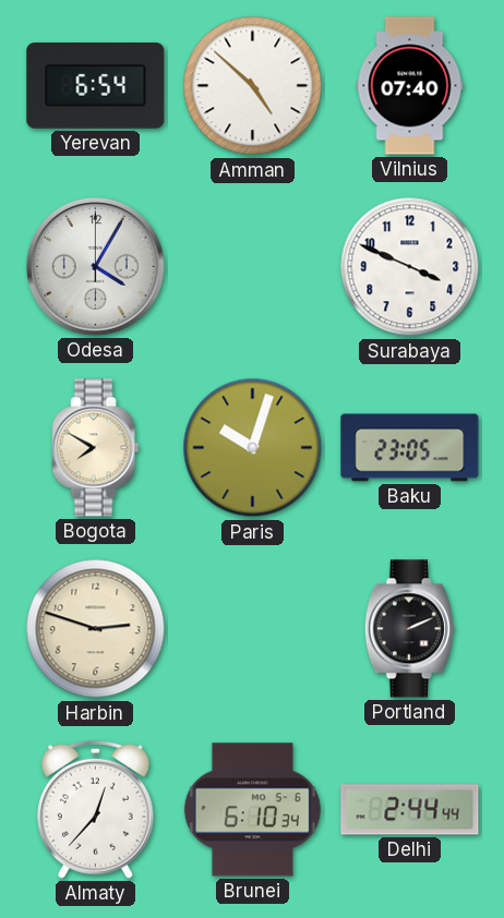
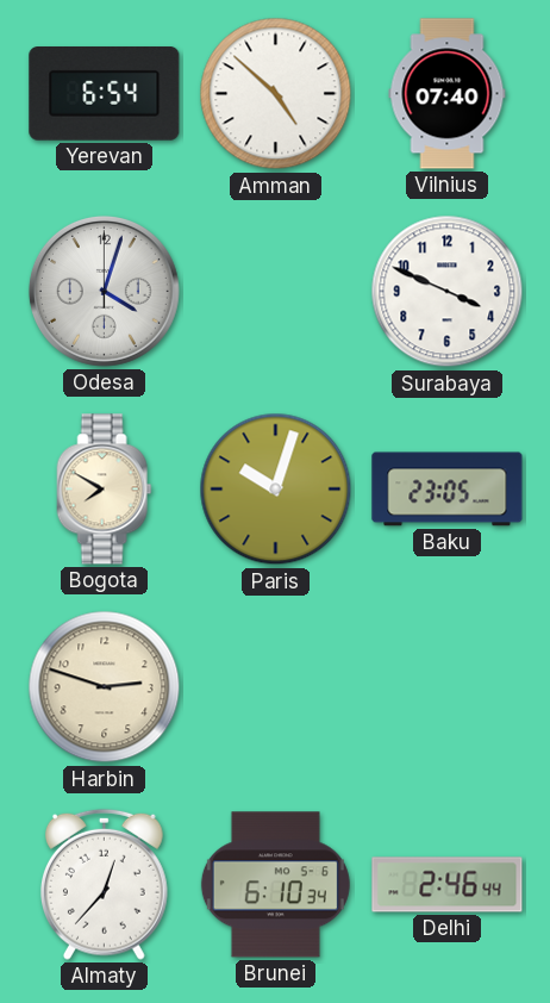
Odesa: 4:05 -> 4:03
Portland: 2:11 -> none
Delhi: 2:44 -> 2:46
